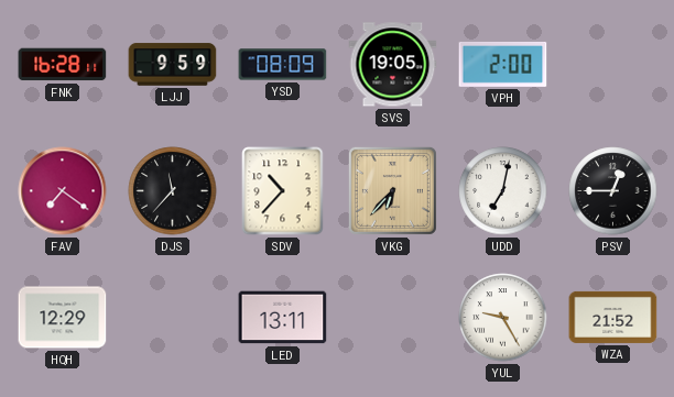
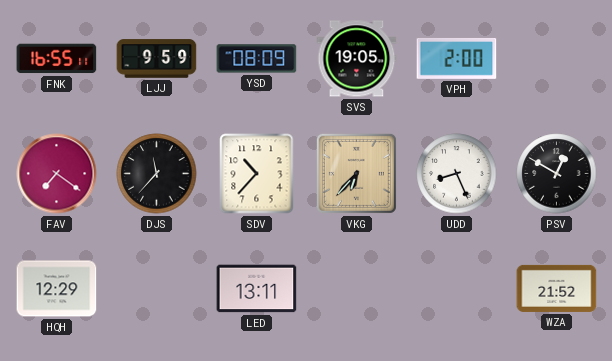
FNK: 16:28 -> 16:55
UDD: 7:02 -> 8:26
PSV: 12:45 -> 12:50
YUL: 9:25 -> none
